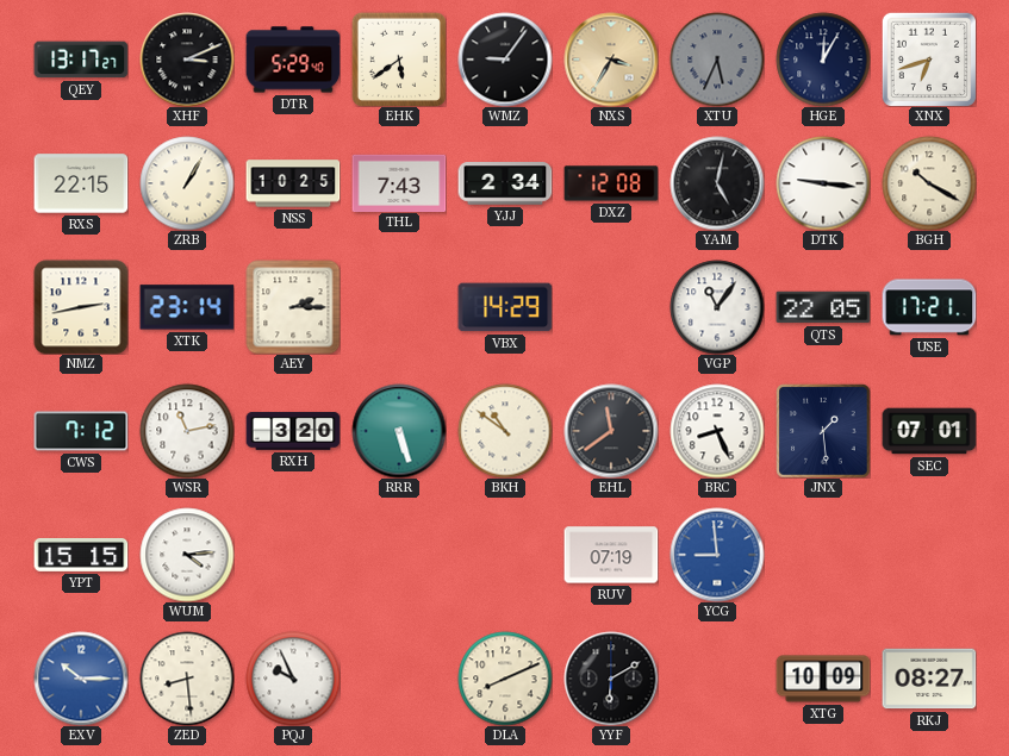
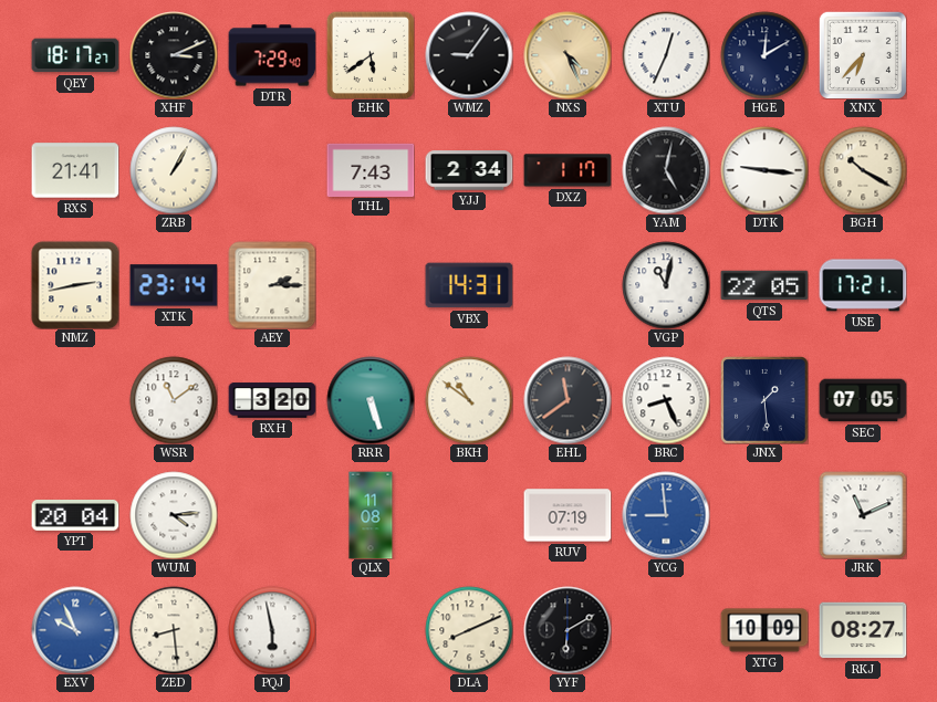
QEY: 13:17 -> 18:17
DTR: 5:29 -> 7:29
NXS: 3:35 -> 4:26
XTU: 5:34 -> 12:34
XTU dial: grey -> white
HGE: 12:05 -> 12:10
XNX: 6:42 -> 6:37
RXS: 22:15 -> 21:41
NSS: 10:25 -> none
DXZ: 12:08 -> 1:17
VBX: 14:29 -> 14:31
VGP: 11:06 -> 11:02
CWS: 7:12 -> none
WSR: 11:13 -> 11:09
SEC: 07:01 -> 07:05
YPT: 15:15 -> 20:04
QLX: none -> 11:08
JRK: none -> 11:11
EXV: 10:15 -> 9:56
PQJ: 9:56 -> 5:58
